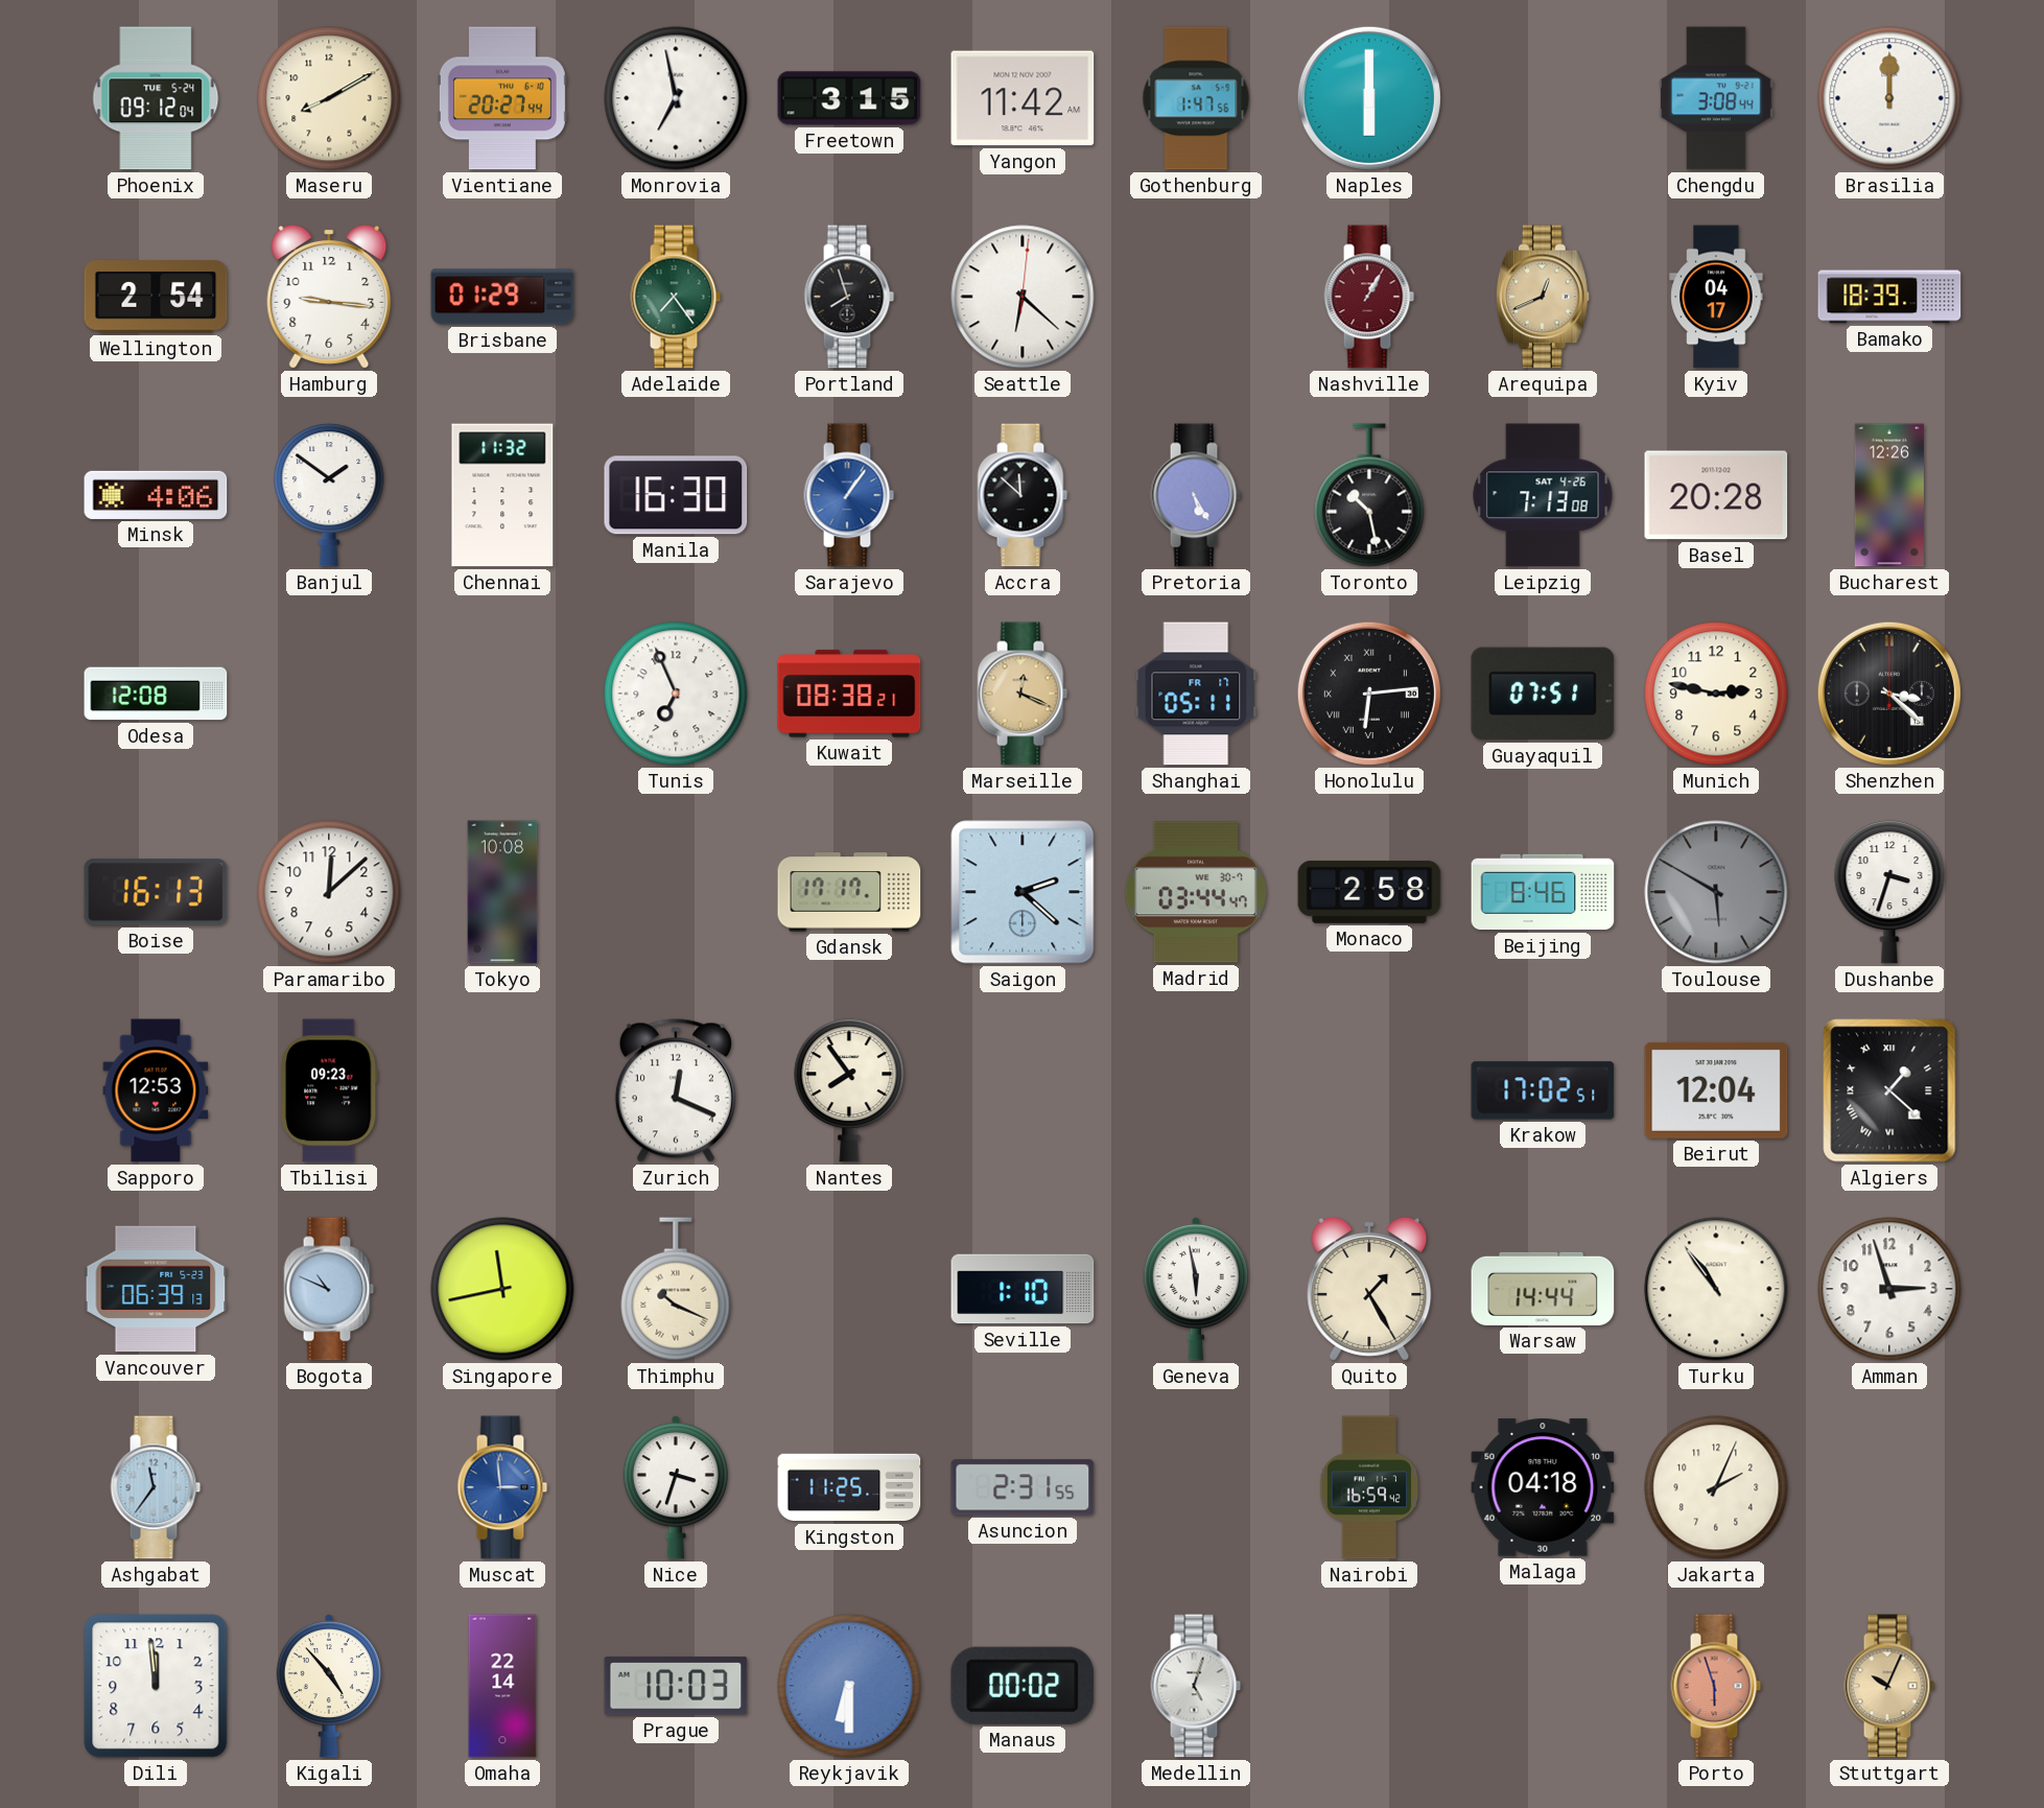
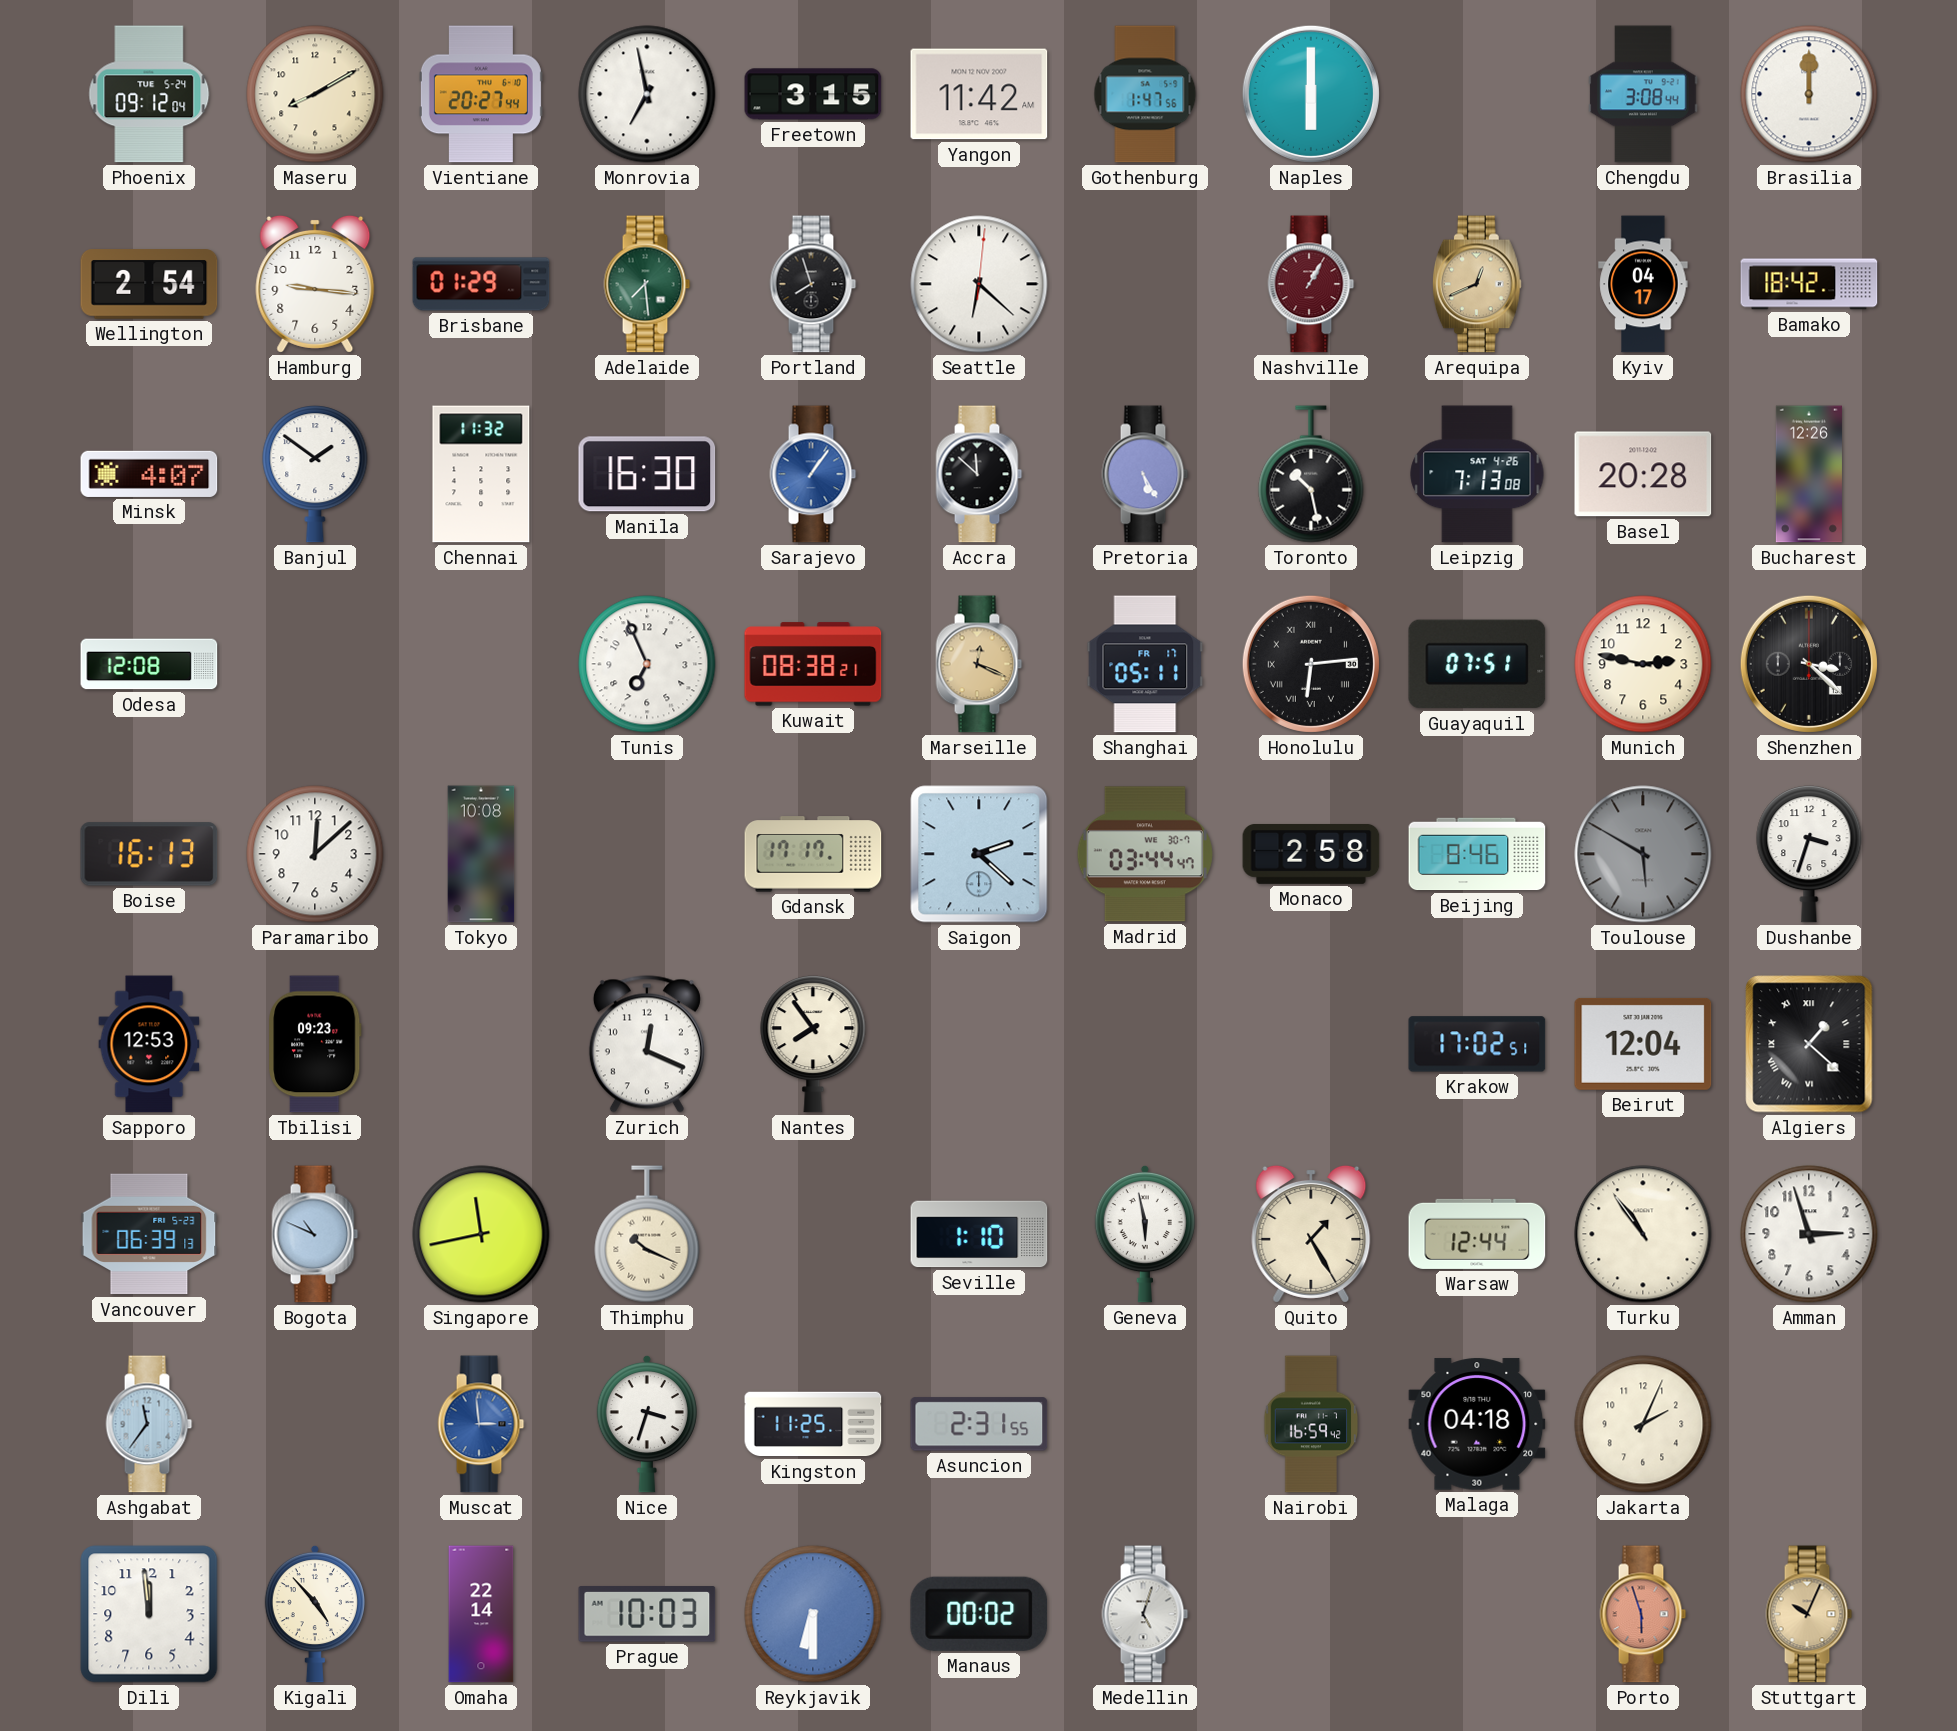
Adelaide: 7:24 -> 7:29
Bamako: 18:39 -> 18:42
Minsk: 4:06 -> 4:07
Warsaw: 14:44 -> 12:44
